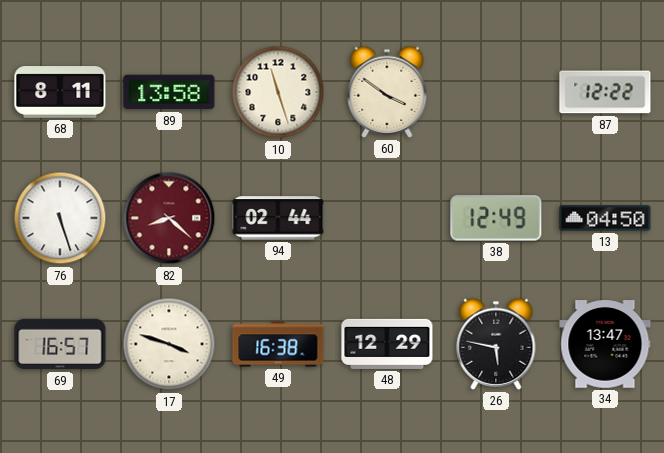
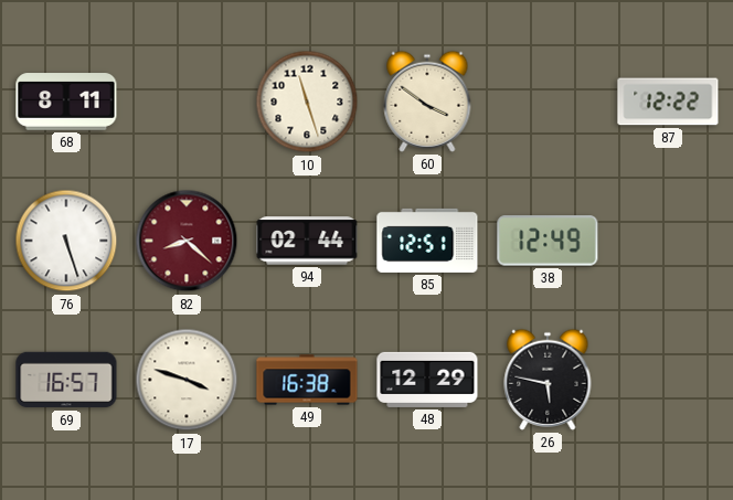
89: 13:58 -> none
85: none -> 12:51
13: 04:50 -> none
34: 13:47 -> none
